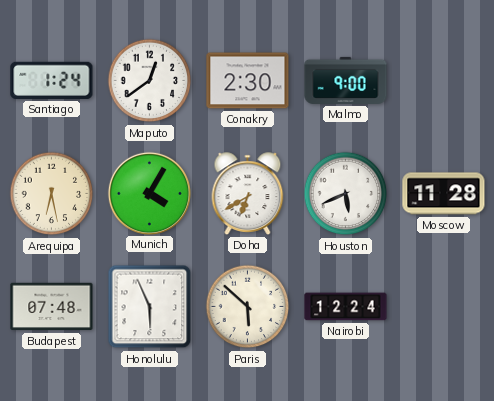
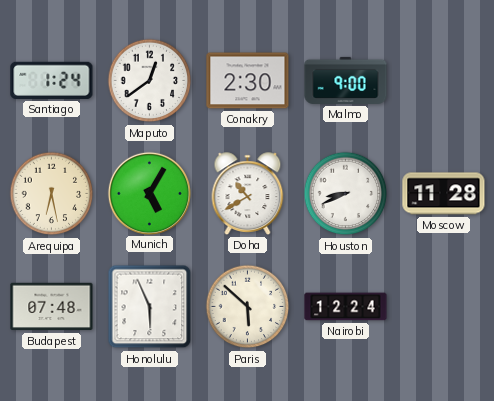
Munich: 4:05 -> 5:05
Doha: 6:40 -> 10:40
Houston: 5:41 -> 8:41
